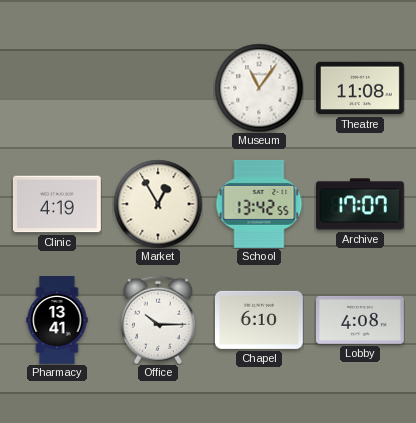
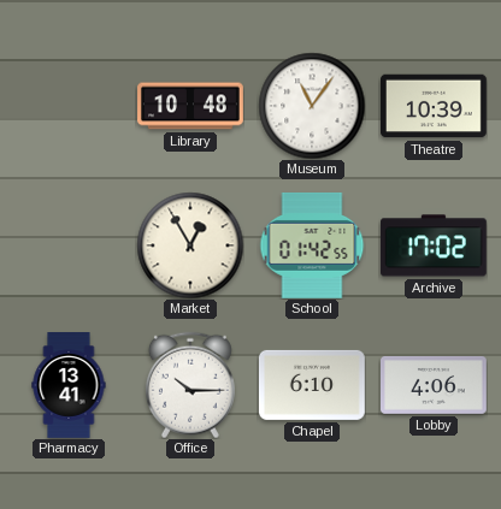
Library: none -> 10:48
Theatre: 11:08 -> 10:39
Clinic: 4:19 -> none
School: 13:42 -> 01:42
Archive: 17:07 -> 17:02
Lobby: 4:08 -> 4:06
